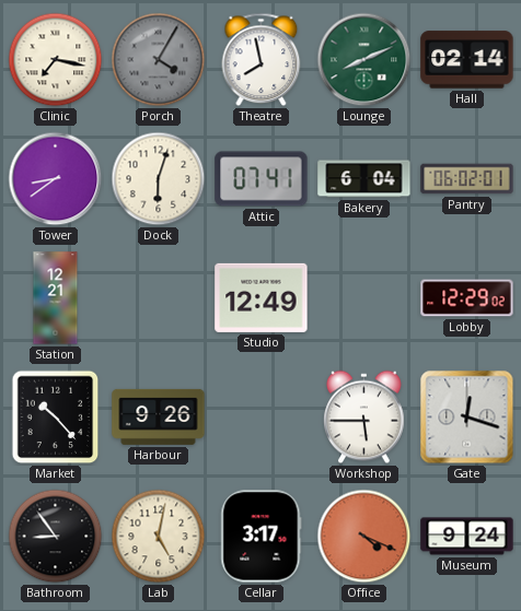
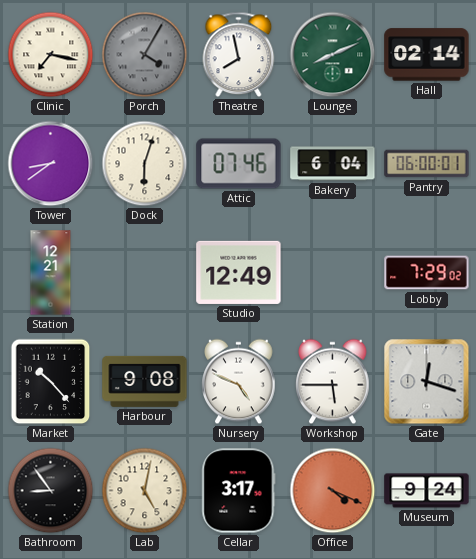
Attic: 07:41 -> 07:46
Pantry: 06:02 -> 06:00
Lobby: 12:29 -> 7:29
Harbour: 9:26 -> 9:08
Nursery: none -> 4:49
